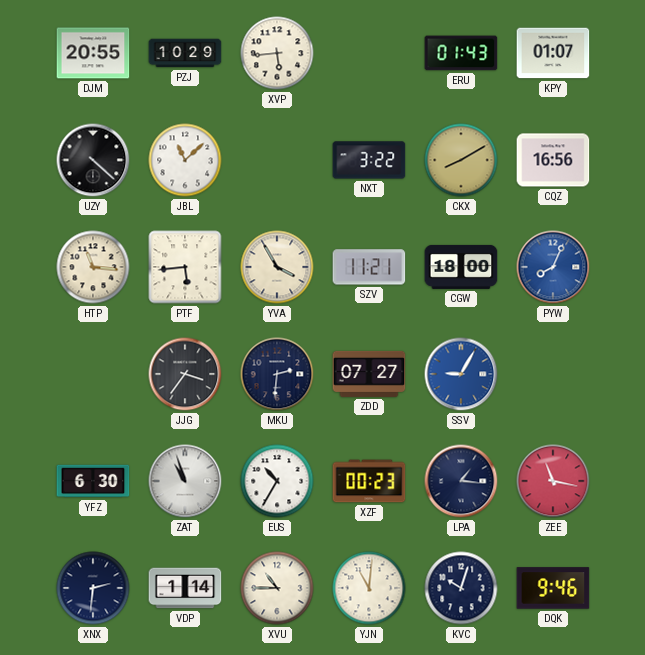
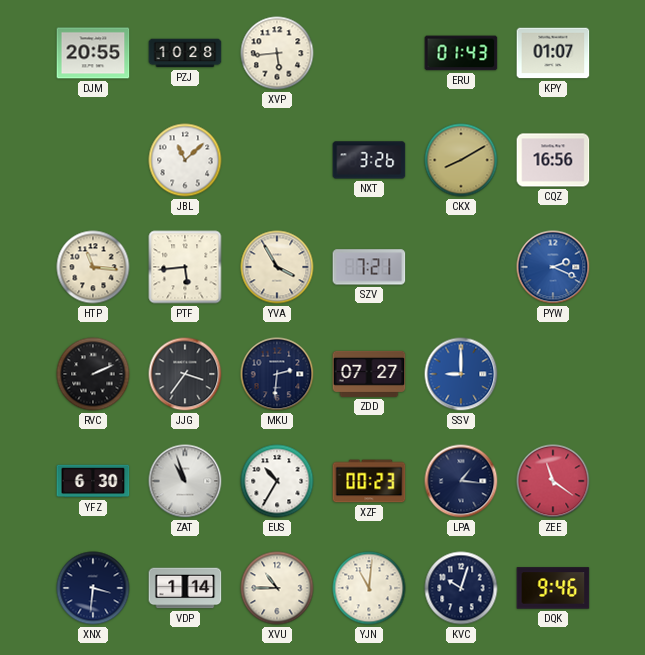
PZJ: 10:29 -> 10:28
UZY: 4:22 -> none
NXT: 3:22 -> 3:26
SZV: 11:21 -> 7:21
CGW: 18:00 -> none
PYW: 8:04 -> 2:19
RVC: none -> 2:11
SSV: 9:05 -> 9:00
ZEE: 11:17 -> 11:21
XNX: 2:31 -> 3:31
